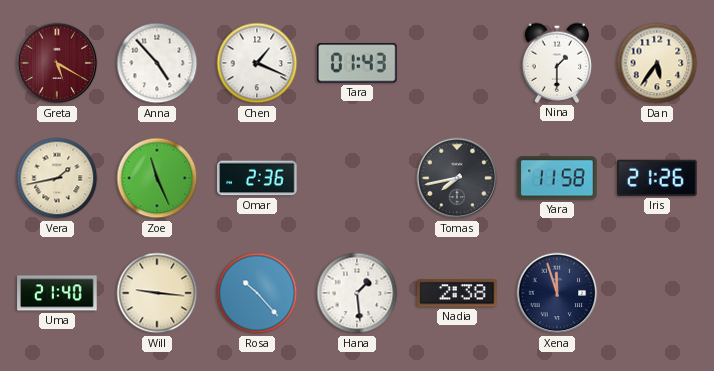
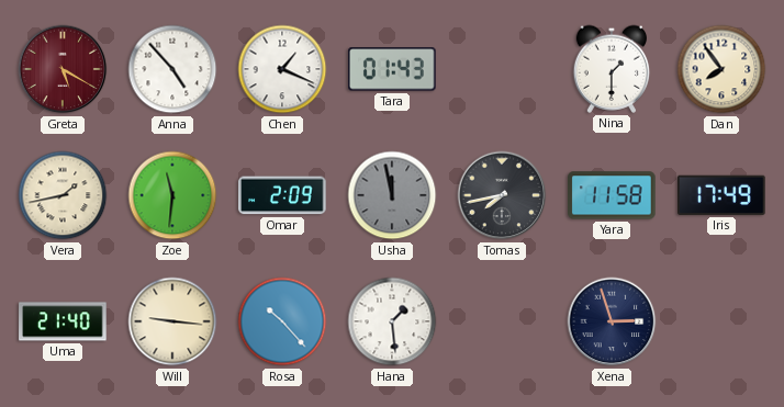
Dan: 5:36 -> 7:54
Zoe: 11:26 -> 11:31
Omar: 2:36 -> 2:09
Usha: none -> 11:58
Iris: 21:26 -> 17:49
Nadia: 2:38 -> none
Xena: 11:57 -> 2:57
